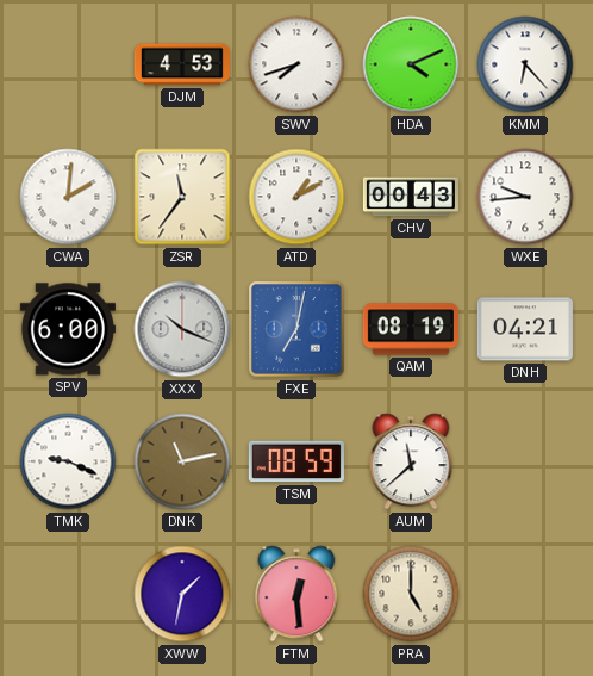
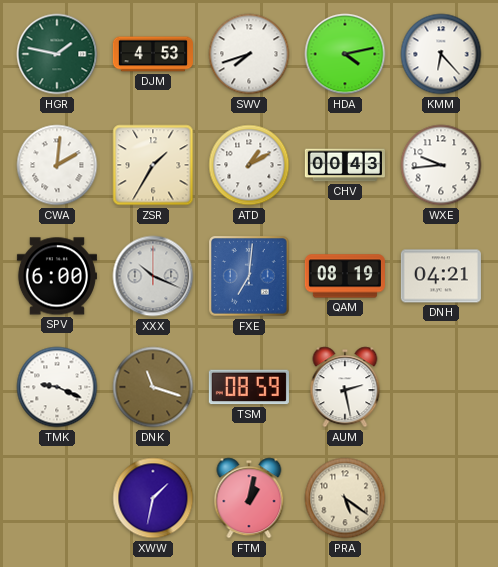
HGR: none -> 1:47
HDA: 4:11 -> 4:13
ZSR: 11:36 -> 1:35
FXE: 7:02 -> 7:01
DNK: 11:13 -> 11:18
AUM: 11:38 -> 2:28
FTM: 12:29 -> 1:02
PRA: 5:00 -> 5:21
